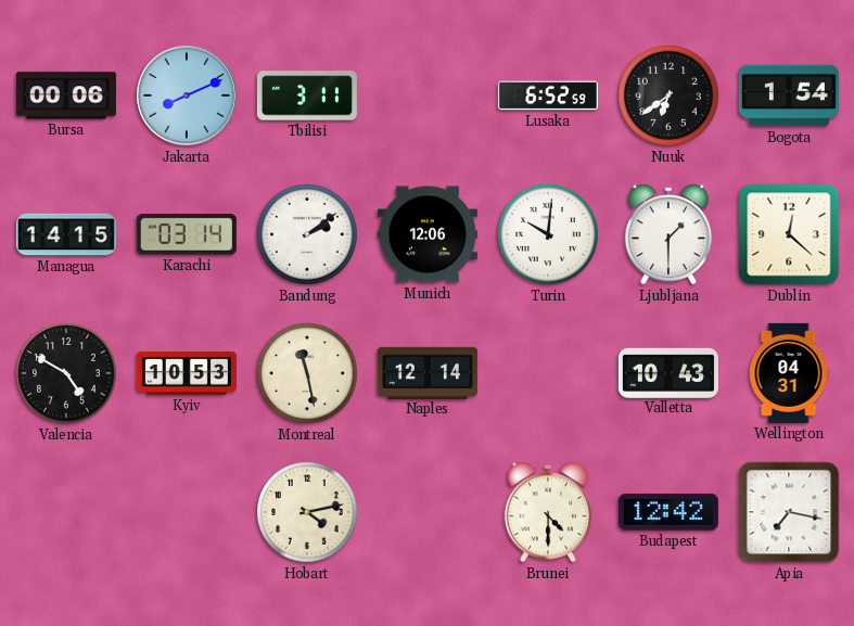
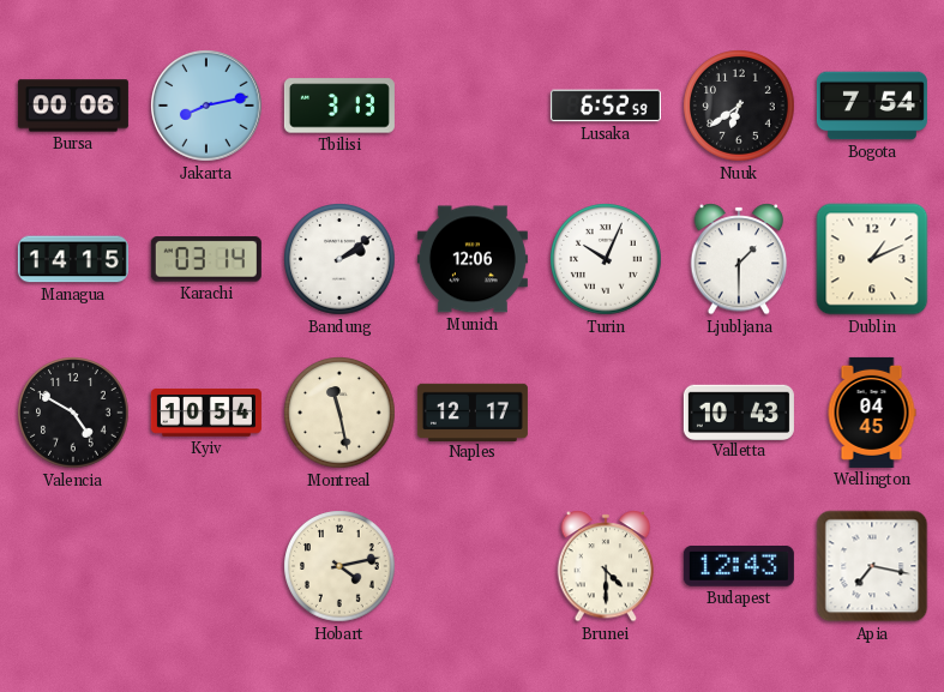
Jakarta: 8:11 -> 8:13
Tbilisi: 3:11 -> 3:13
Bogota: 1:54 -> 7:54
Turin: 10:01 -> 10:04
Dublin: 12:22 -> 1:11
Kyiv: 10:53 -> 10:54
Naples: 12:14 -> 12:17
Wellington: 04:31 -> 04:45
Budapest: 12:42 -> 12:43
